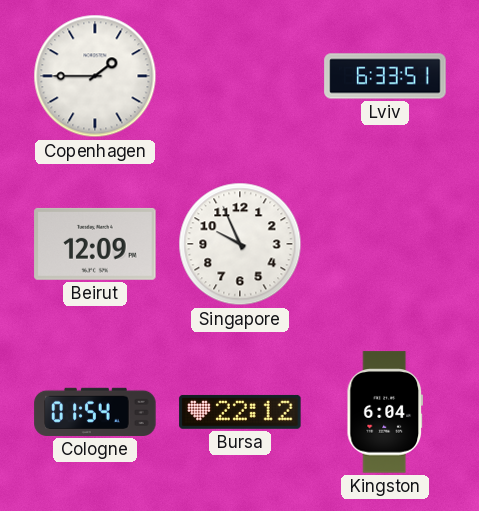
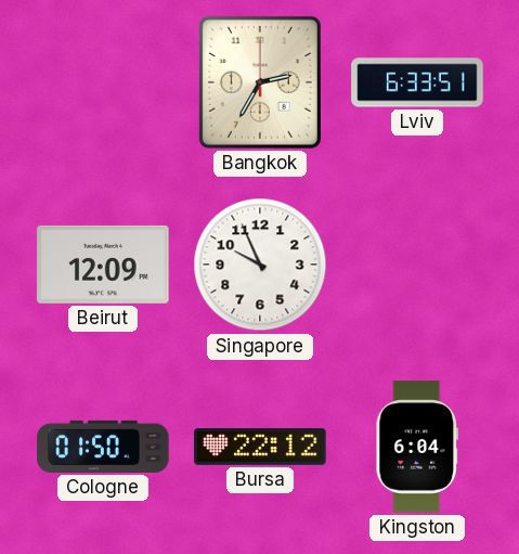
Copenhagen: 1:45 -> none
Bangkok: none -> 2:35
Cologne: 01:54 -> 01:50
